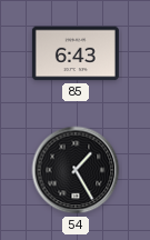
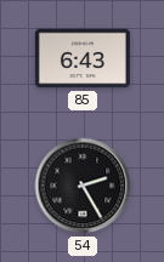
54: 1:25 -> 2:25
